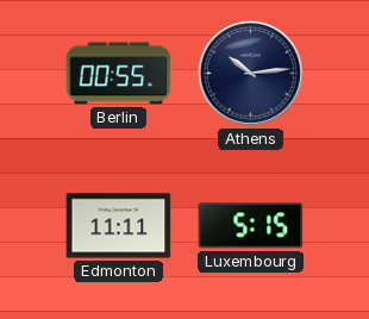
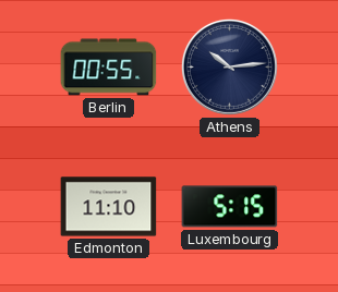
Edmonton: 11:11 -> 11:10
